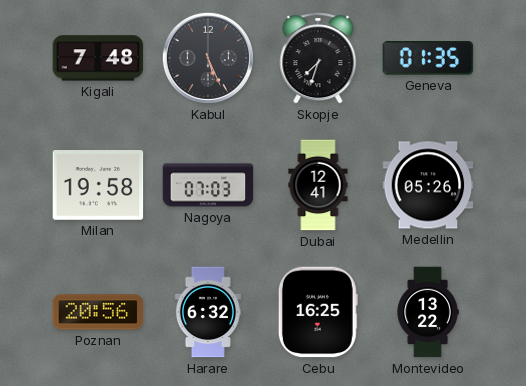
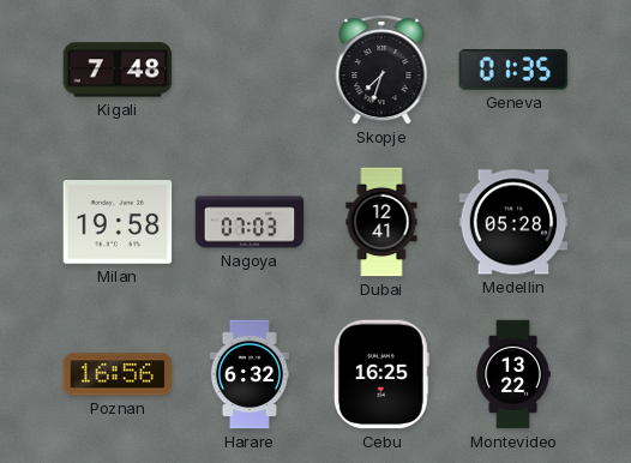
Kabul: 5:26 -> none
Medellin: 05:26 -> 05:28
Poznan: 20:56 -> 16:56
